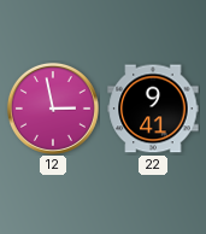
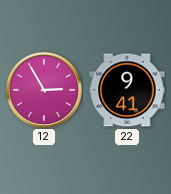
12: 2:58 -> 2:55
